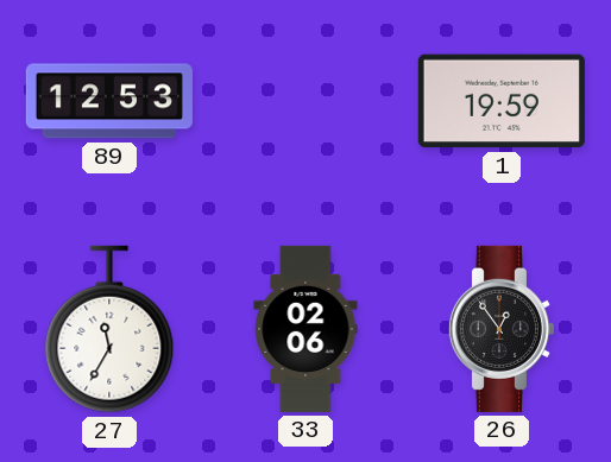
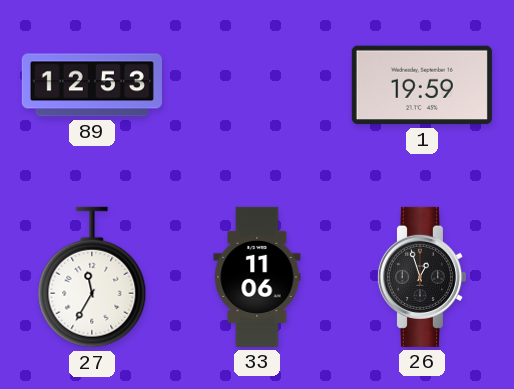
33: 02:06 -> 11:06
26: 12:54 -> 12:57
